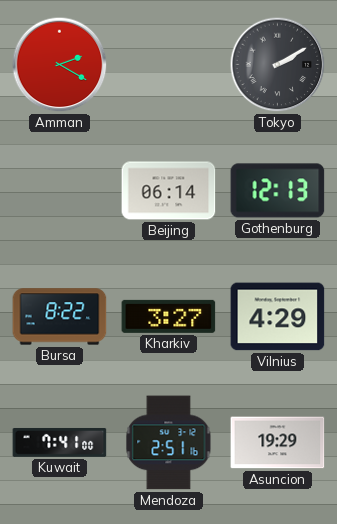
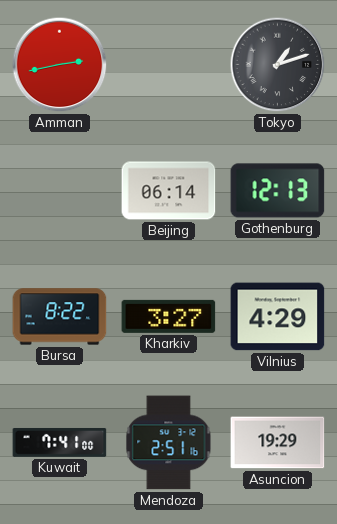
Amman: 2:20 -> 2:43
Tokyo: 2:10 -> 1:12
